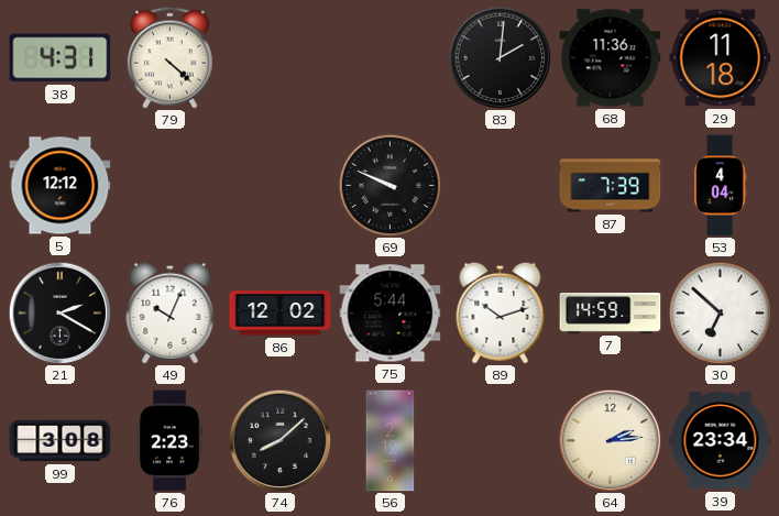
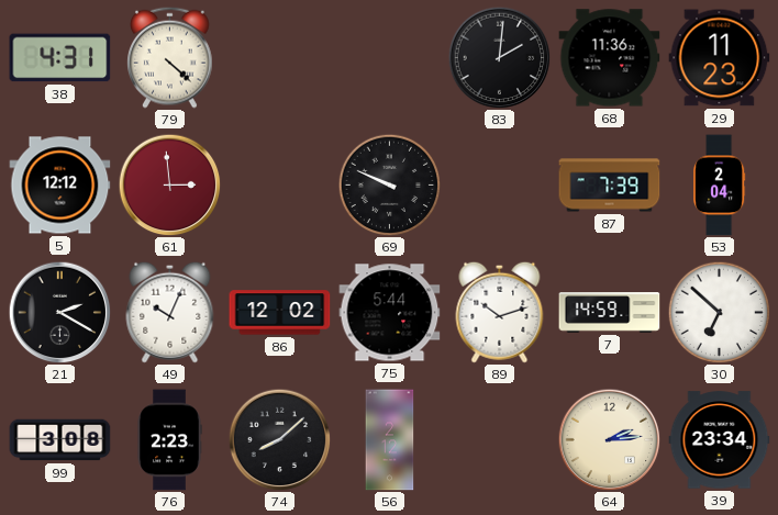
29: 11:18 -> 11:23
61: none -> 2:59
53: 4:04 -> 2:04
